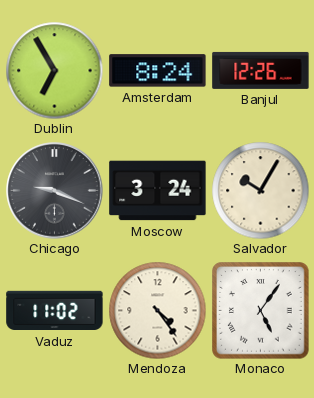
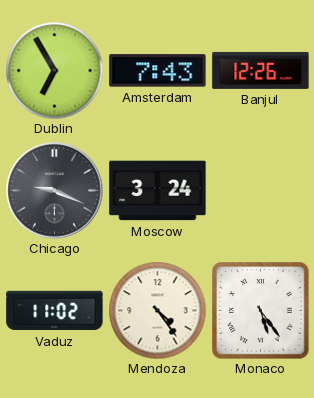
Amsterdam: 8:24 -> 7:43
Salvador: 10:05 -> none
Monaco: 5:06 -> 5:24
